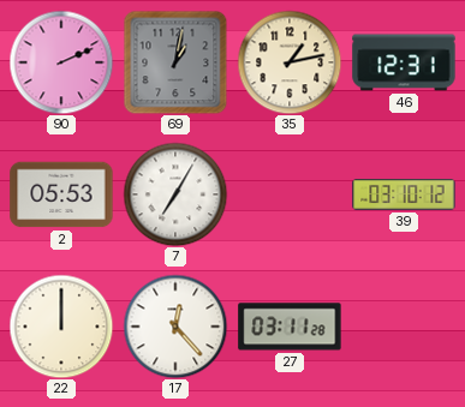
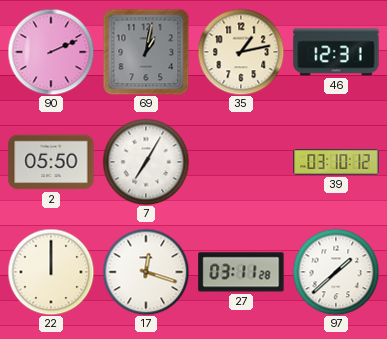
2: 05:53 -> 05:50
17: 12:23 -> 12:18
97: none -> 1:38
